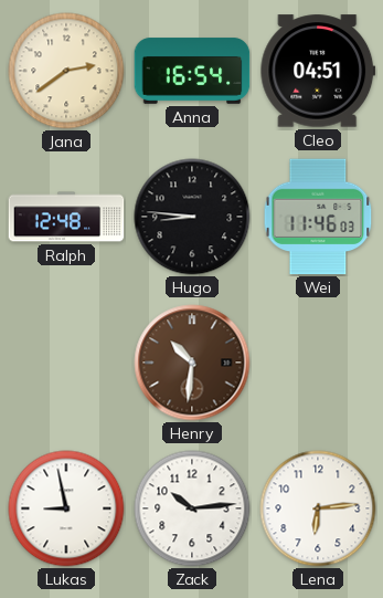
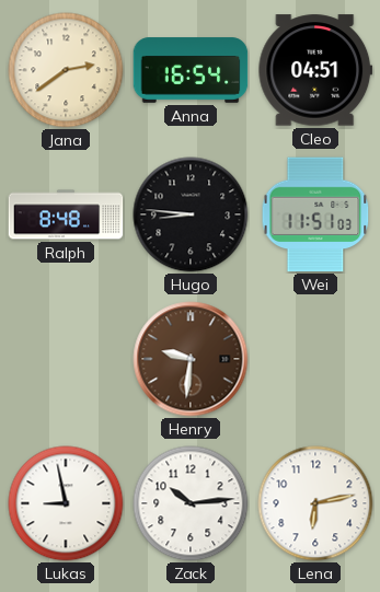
Ralph: 12:48 -> 8:48
Wei: 11:46 -> 11:51
Henry: 10:31 -> 9:31
Lena: 6:14 -> 6:13
